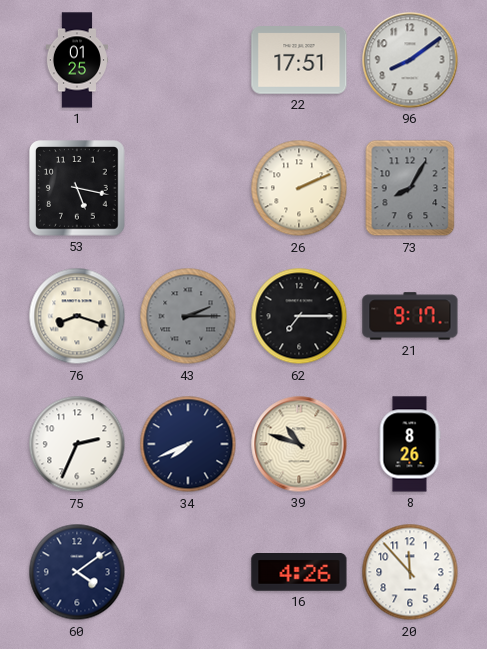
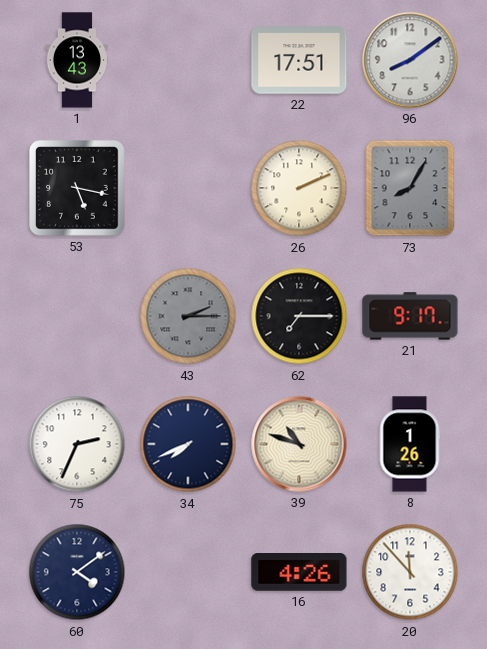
1: 01:25 -> 13:43
76: 8:18 -> none
8: 8:26 -> 1:26
